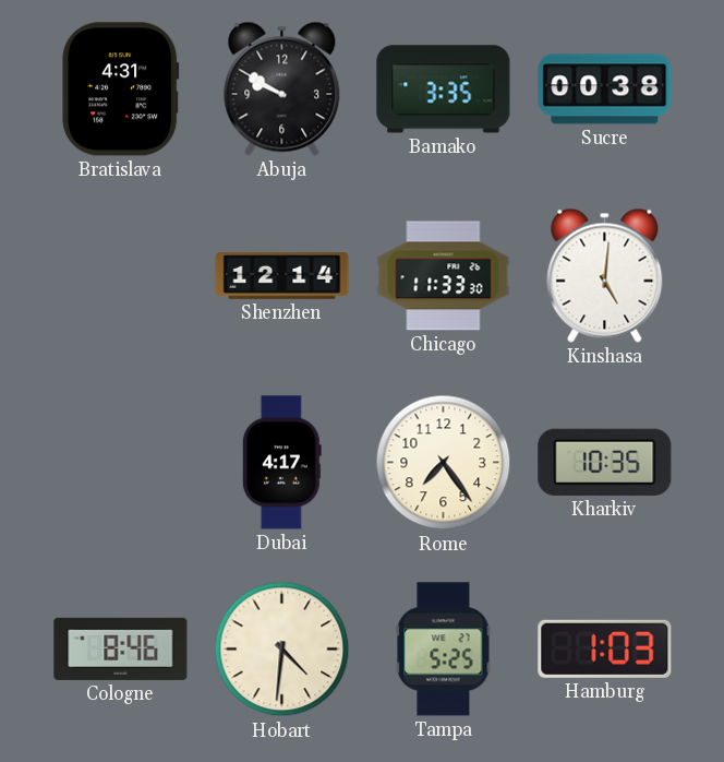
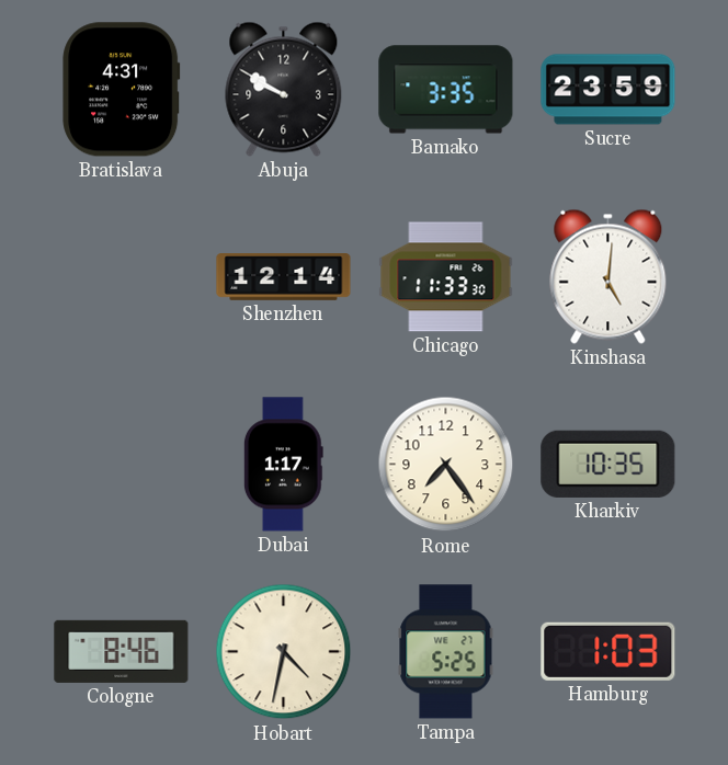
Sucre: 00:38 -> 23:59
Dubai: 4:17 -> 1:17
Hobart: 4:31 -> 4:32
